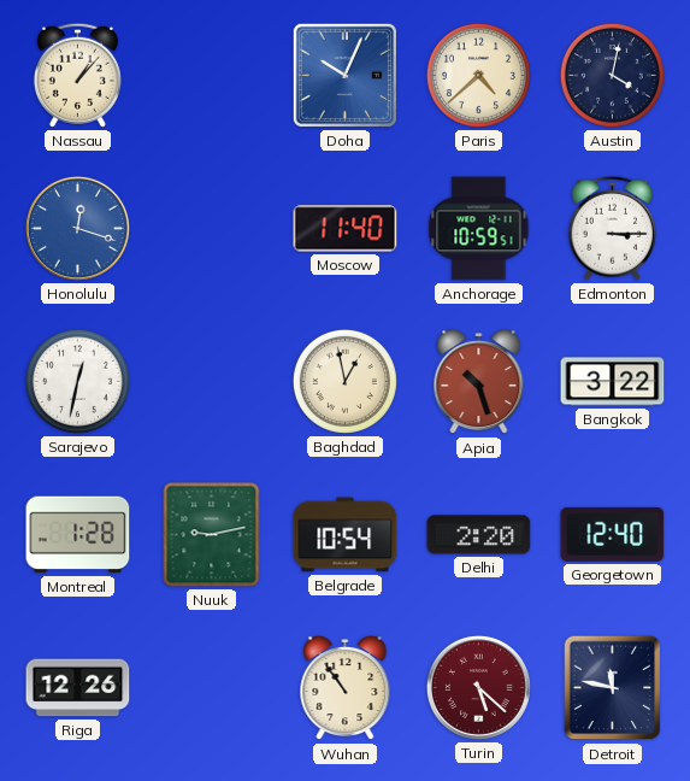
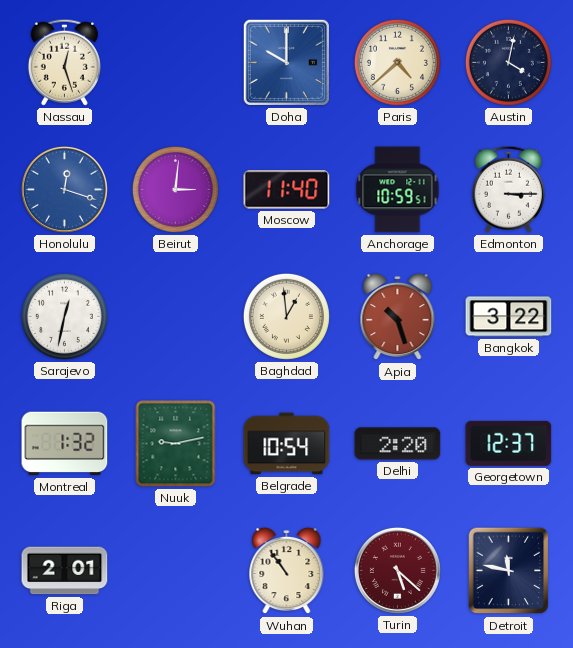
Nassau: 1:07 -> 12:27
Doha: 10:04 -> 10:00
Beirut: none -> 3:01
Baghdad: 12:58 -> 12:59
Montreal: 1:28 -> 1:32
Georgetown: 12:40 -> 12:37
Riga: 12:26 -> 2:01
